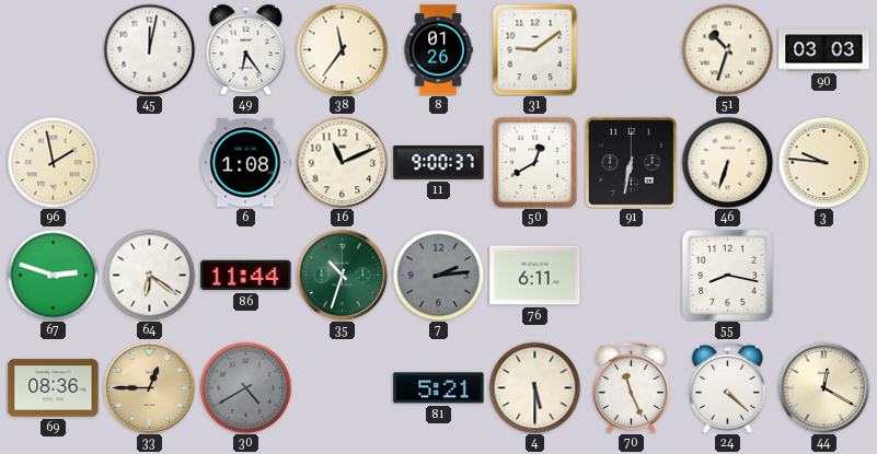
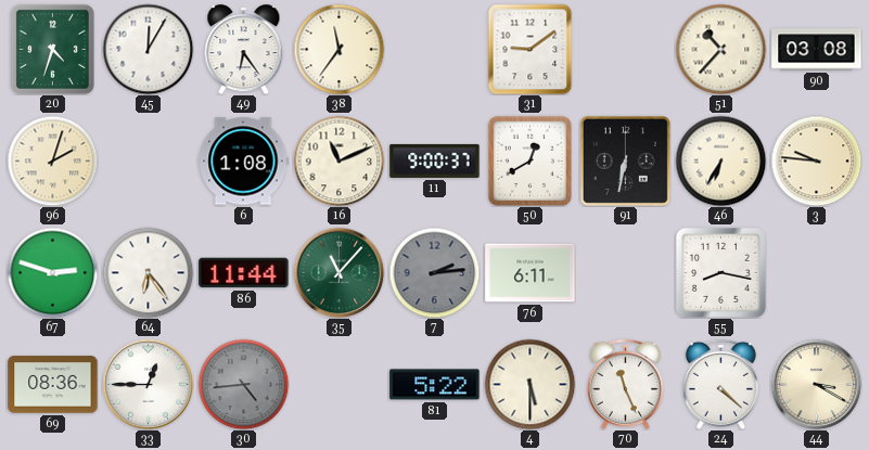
20: none -> 4:33
45: 12:02 -> 12:05
8: 01:26 -> none
51: 10:33 -> 10:37
90: 03:03 -> 03:08
96: 1:58 -> 2:03
46: 6:33 -> 6:35
64: 6:21 -> 6:24
35: 10:33 -> 11:07
33 dial: champagne -> white
30: 4:40 -> 4:44
81: 5:21 -> 5:22
44: 12:20 -> 3:20
